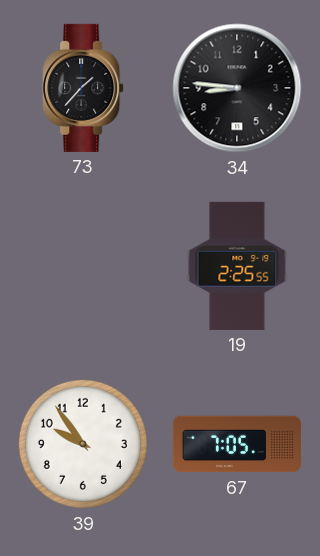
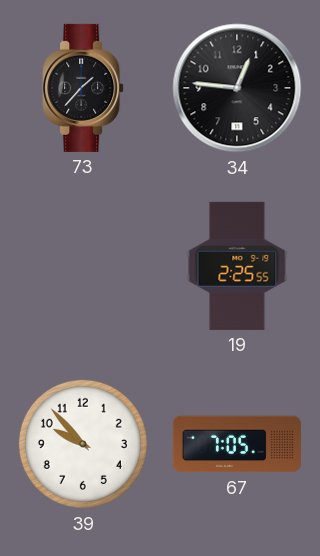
34: 8:46 -> 12:46
39: 9:54 -> 9:53
